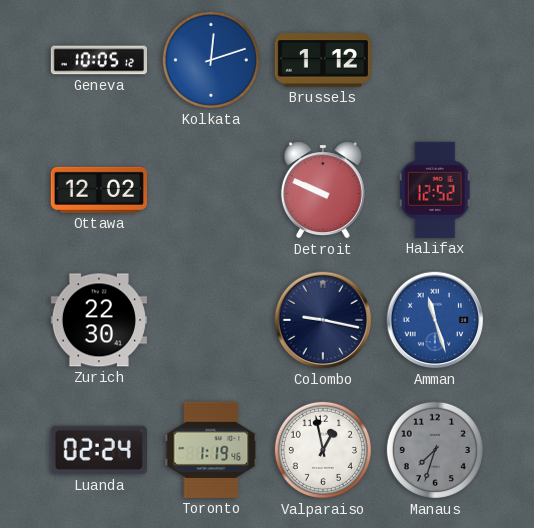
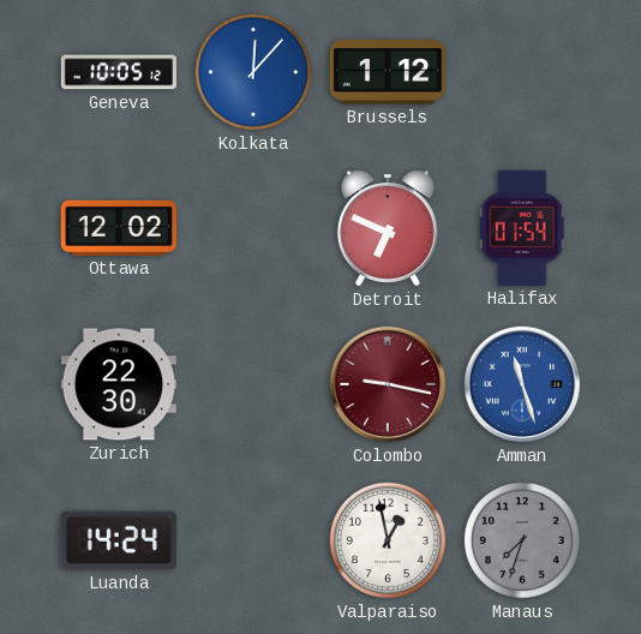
Kolkata: 12:12 -> 12:07
Detroit: 9:49 -> 6:49
Halifax: 12:52 -> 01:54
Colombo dial: navy -> burgundy
Luanda: 02:24 -> 14:24
Toronto: 1:19 -> none
